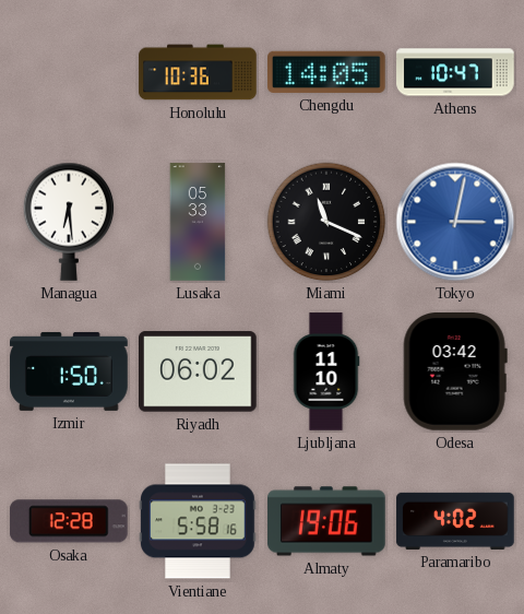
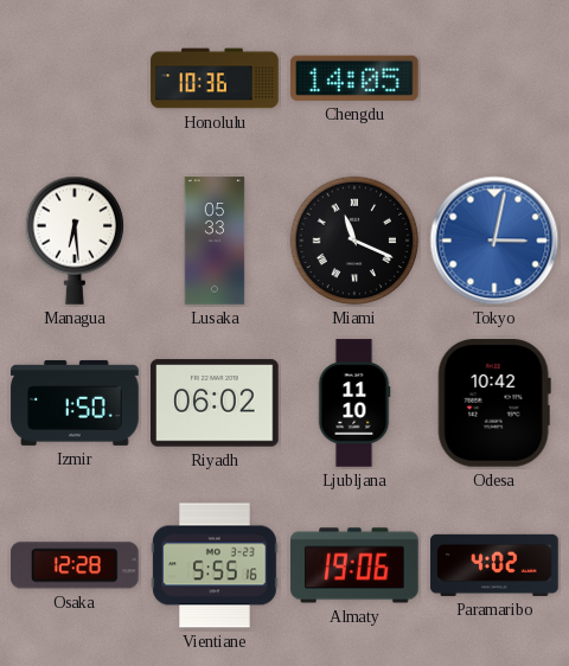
Athens: 10:47 -> none
Odesa: 03:42 -> 10:42
Vientiane: 5:58 -> 5:55
